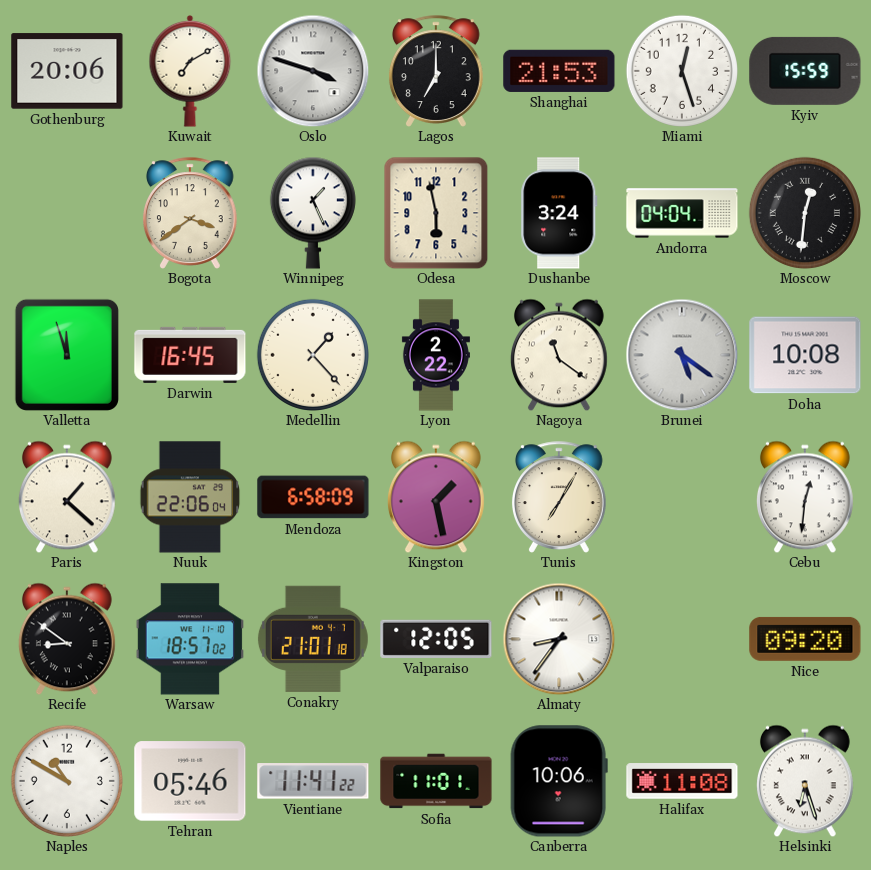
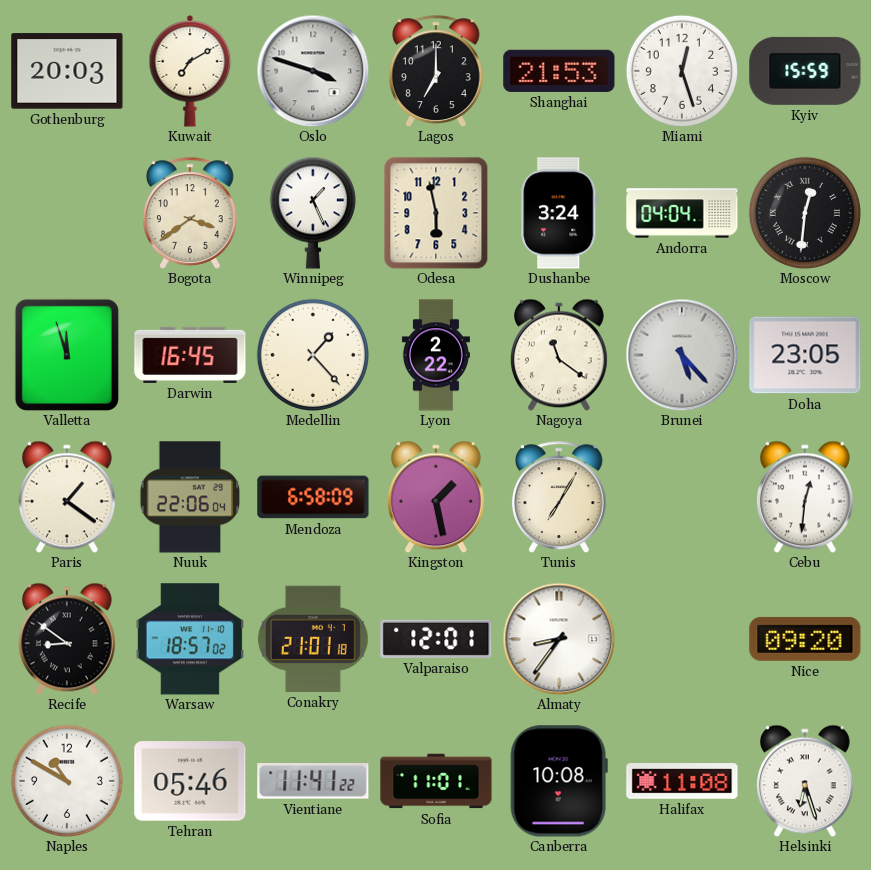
Gothenburg: 20:06 -> 20:03
Brunei: 5:21 -> 5:23
Doha: 10:08 -> 23:05
Paris: 1:22 -> 1:21
Valparaiso: 12:05 -> 12:01
Canberra: 10:06 -> 10:08
